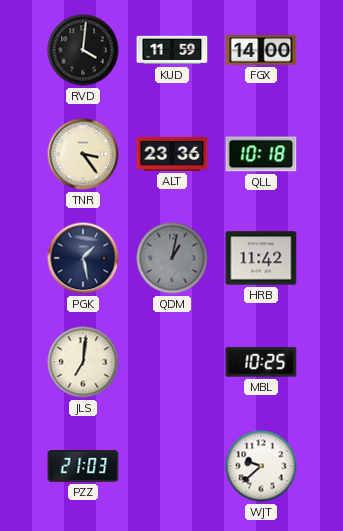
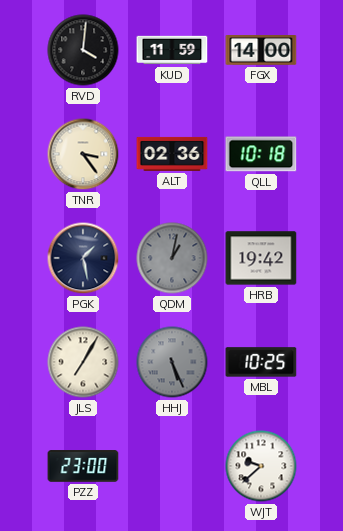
ALT: 23:36 -> 02:36
HRB: 11:42 -> 19:42
JLS: 7:01 -> 7:05
HHJ: none -> 5:26
PZZ: 21:03 -> 23:00
